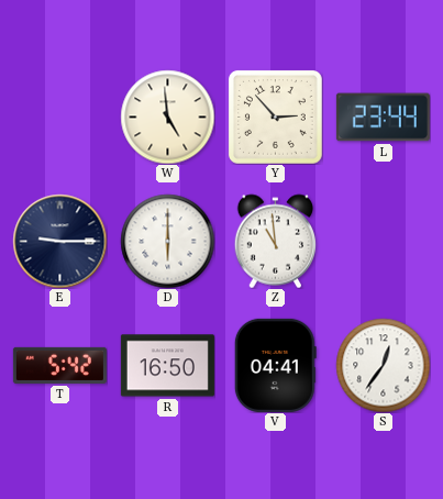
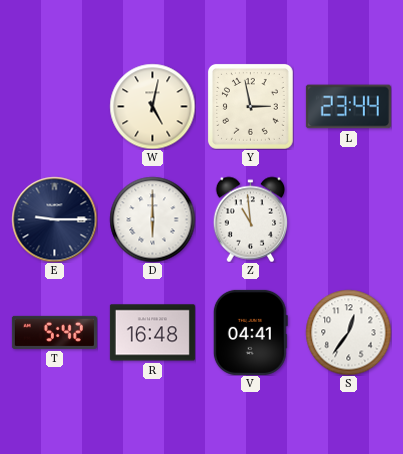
W: 4:59 -> 5:02
Y: 2:53 -> 2:58
R: 16:50 -> 16:48
